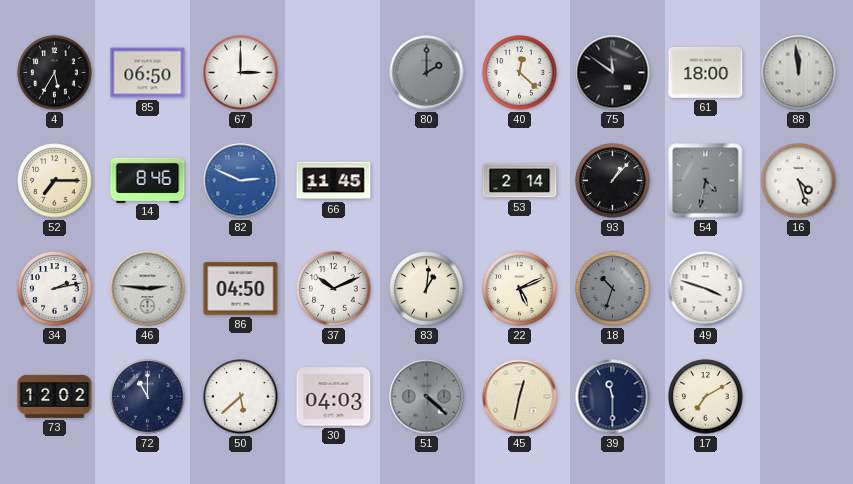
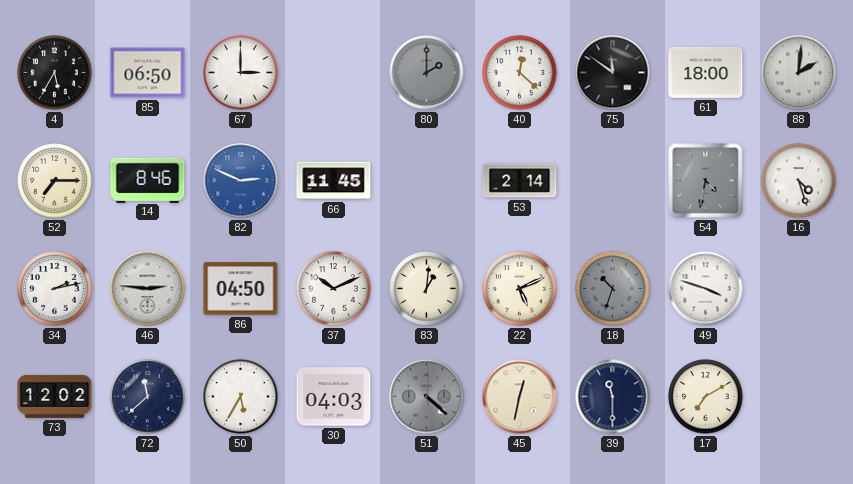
88: 11:59 -> 2:01
93: 1:07 -> none
72: 11:00 -> 11:38
50: 5:38 -> 5:35
